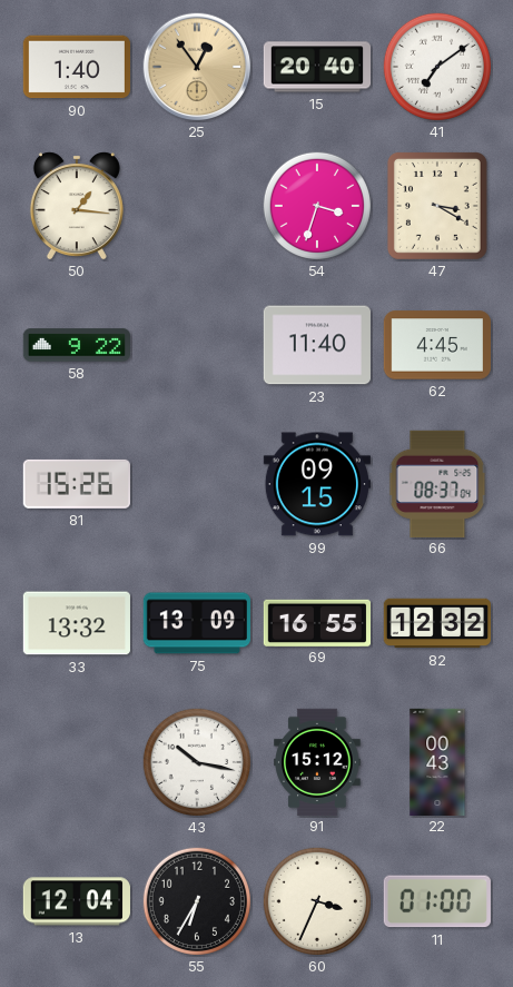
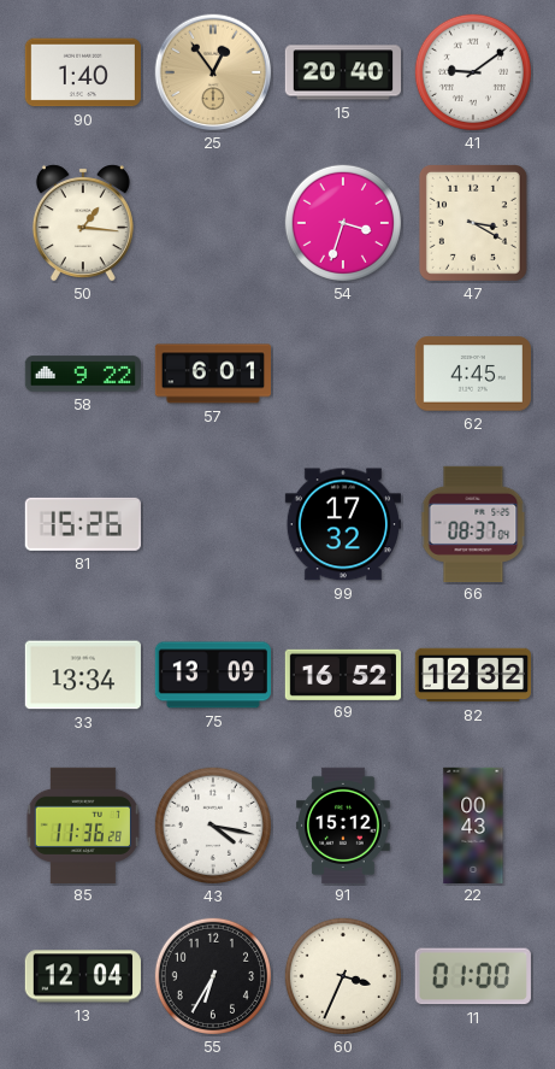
41: 7:09 -> 9:09
57: none -> 6:01
23: 11:40 -> none
99: 09:15 -> 17:32
33: 13:32 -> 13:34
69: 16:55 -> 16:52
85: none -> 11:36
43: 10:17 -> 4:17
